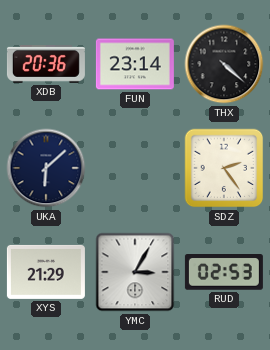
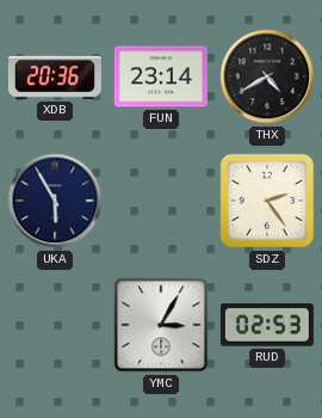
THX: 4:22 -> 4:40
UKA: 6:08 -> 5:55
XYS: 21:29 -> none
